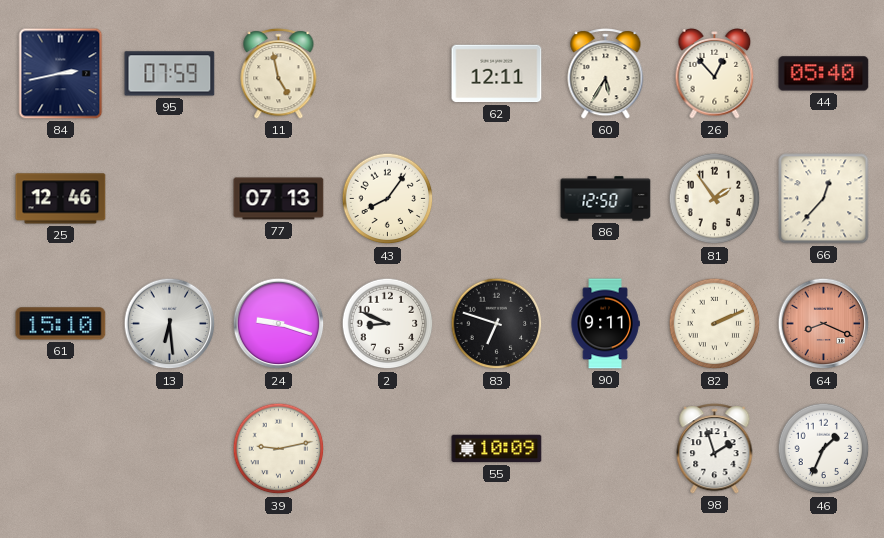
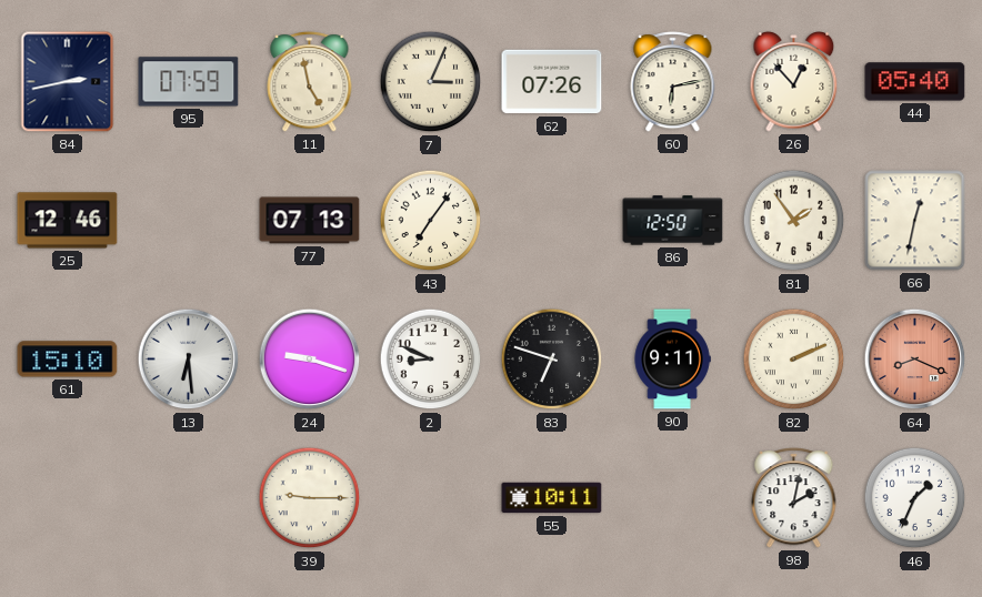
7: none -> 3:04
62: 12:11 -> 07:26
60: 5:35 -> 6:13
43: 8:06 -> 7:06
66: 12:37 -> 12:32
39: 9:13 -> 9:15
55: 10:09 -> 10:11
98: 1:57 -> 2:02
